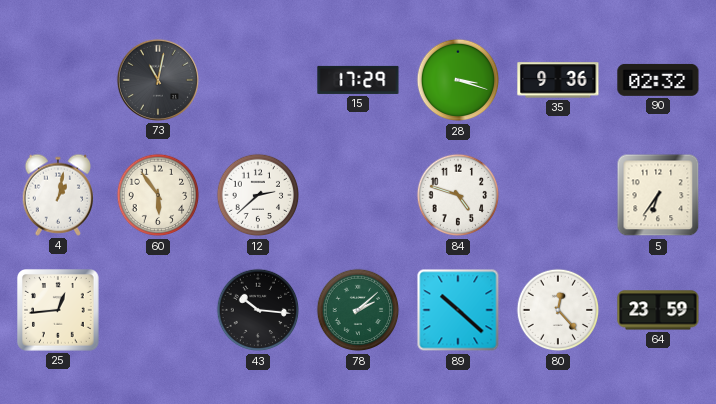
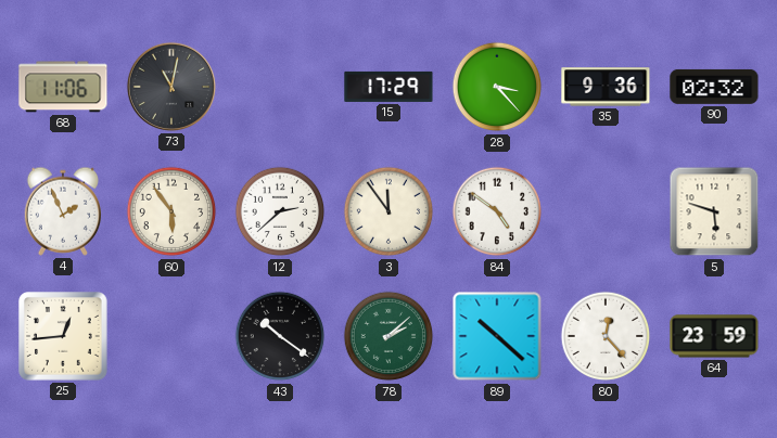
68: none -> 11:06
28: 3:18 -> 3:23
4: 1:02 -> 1:56
3: none -> 11:54
84: 4:48 -> 4:51
5: 6:36 -> 5:48
43: 10:16 -> 10:21
